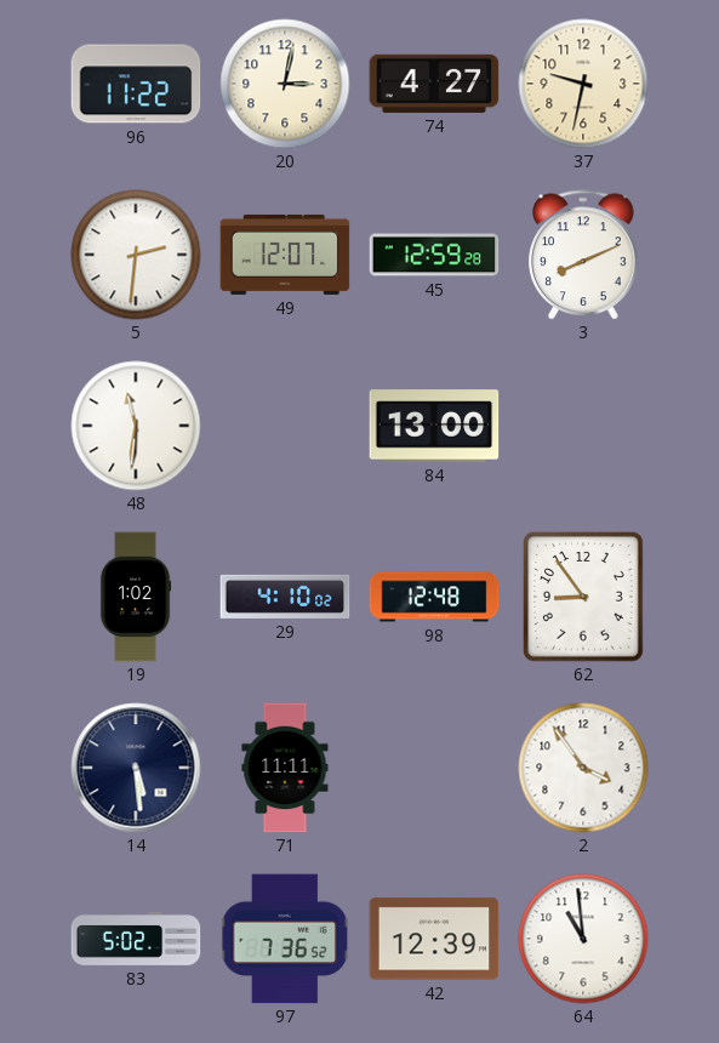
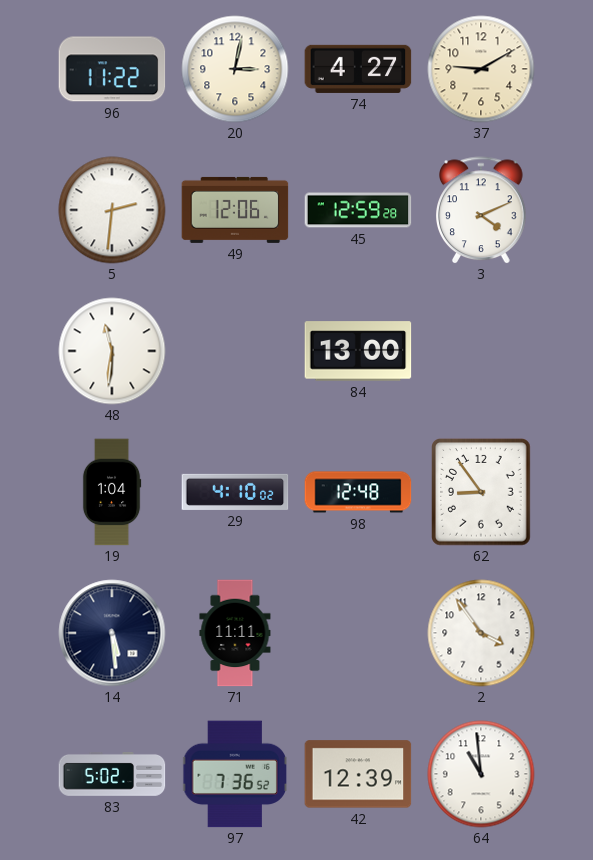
37: 9:32 -> 9:10
49: 12:07 -> 12:06
3: 8:11 -> 4:11
19: 1:02 -> 1:04
